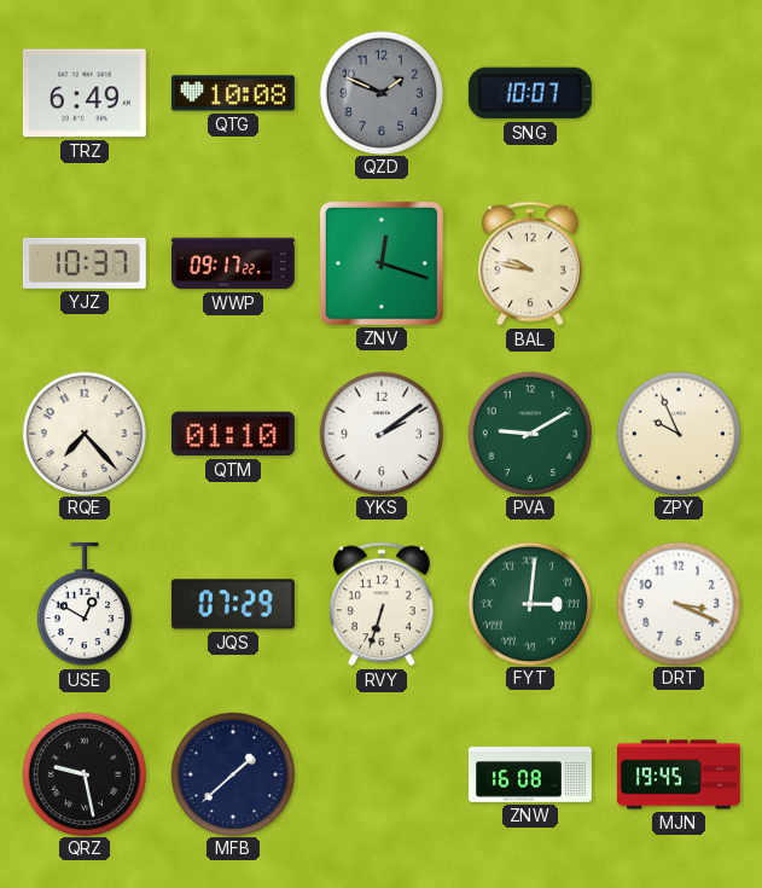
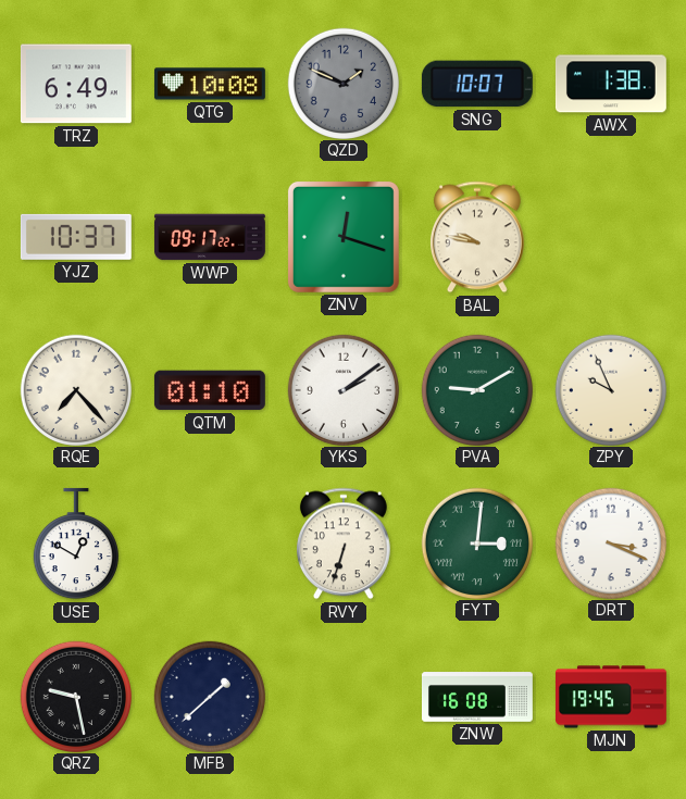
AWX: none -> 1:38
JQS: 07:29 -> none
